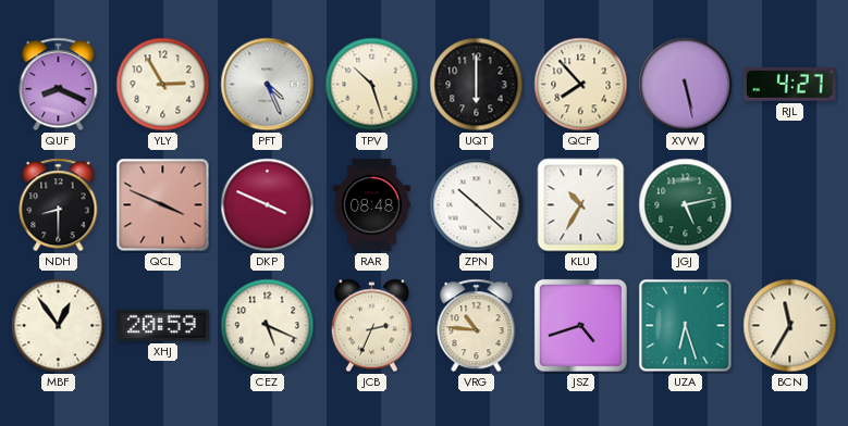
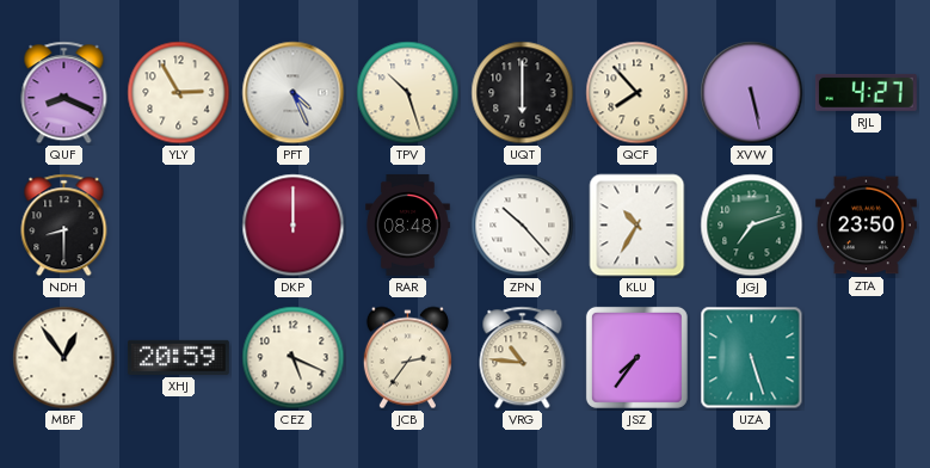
QCL: 3:49 -> none
DKP: 3:49 -> 12:00
ZPN: 10:22 -> 10:23
JGJ: 5:13 -> 7:12
ZTA: none -> 23:50
JCB: 2:34 -> 2:36
JSZ: 4:42 -> 7:36
UZA: 6:27 -> 5:27
BCN: 11:35 -> none
